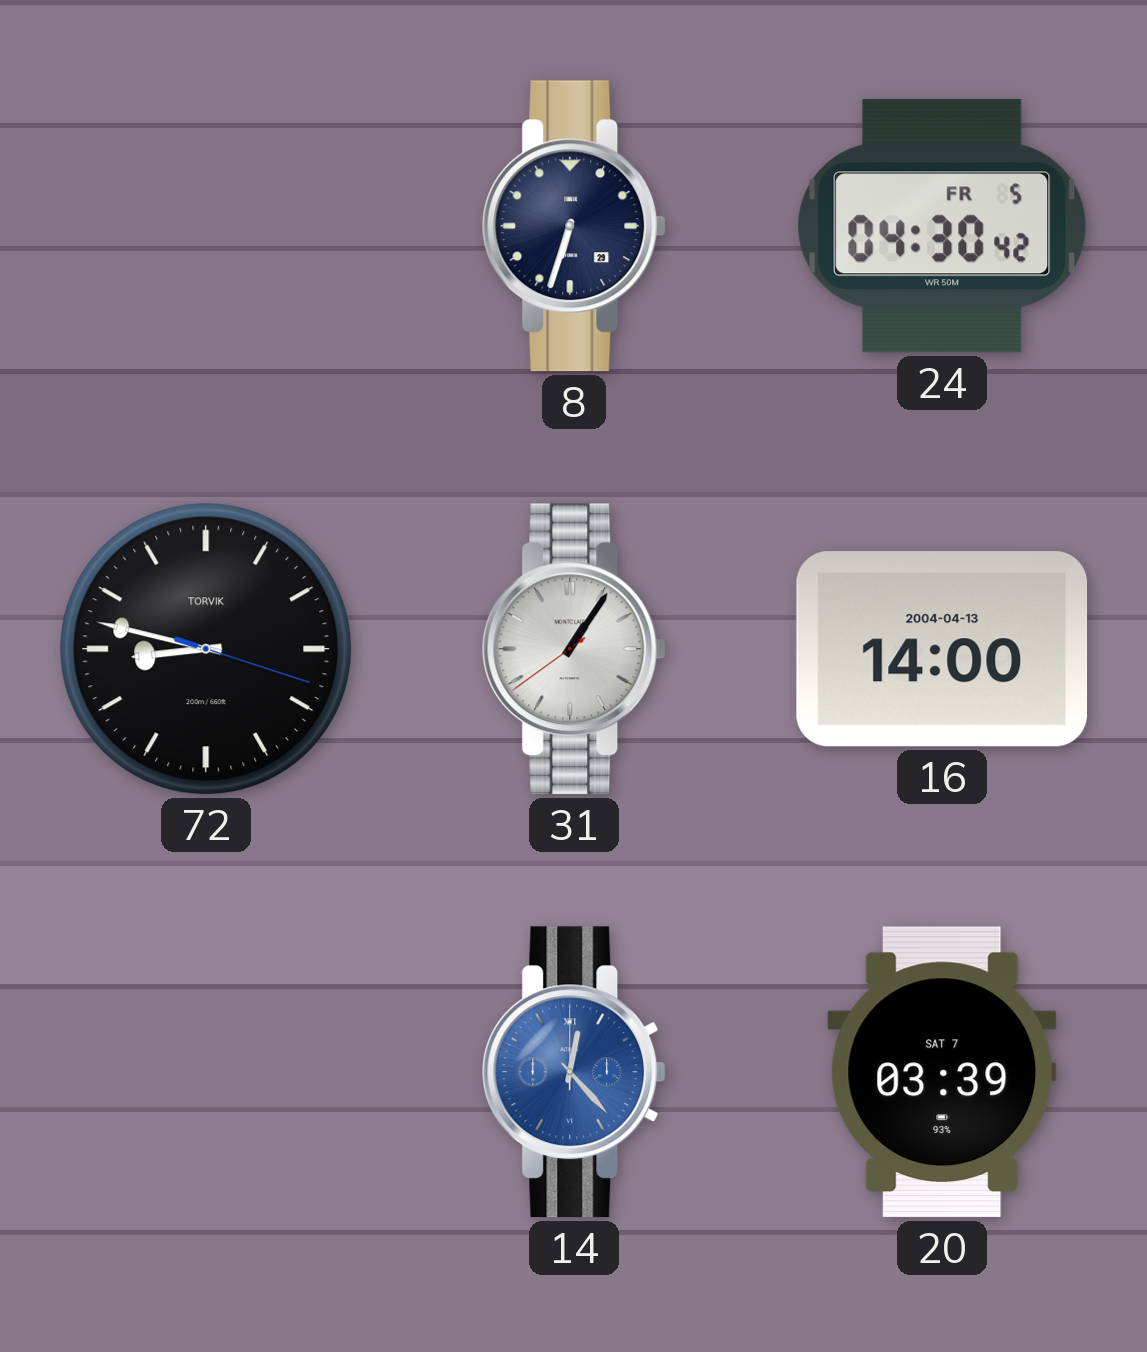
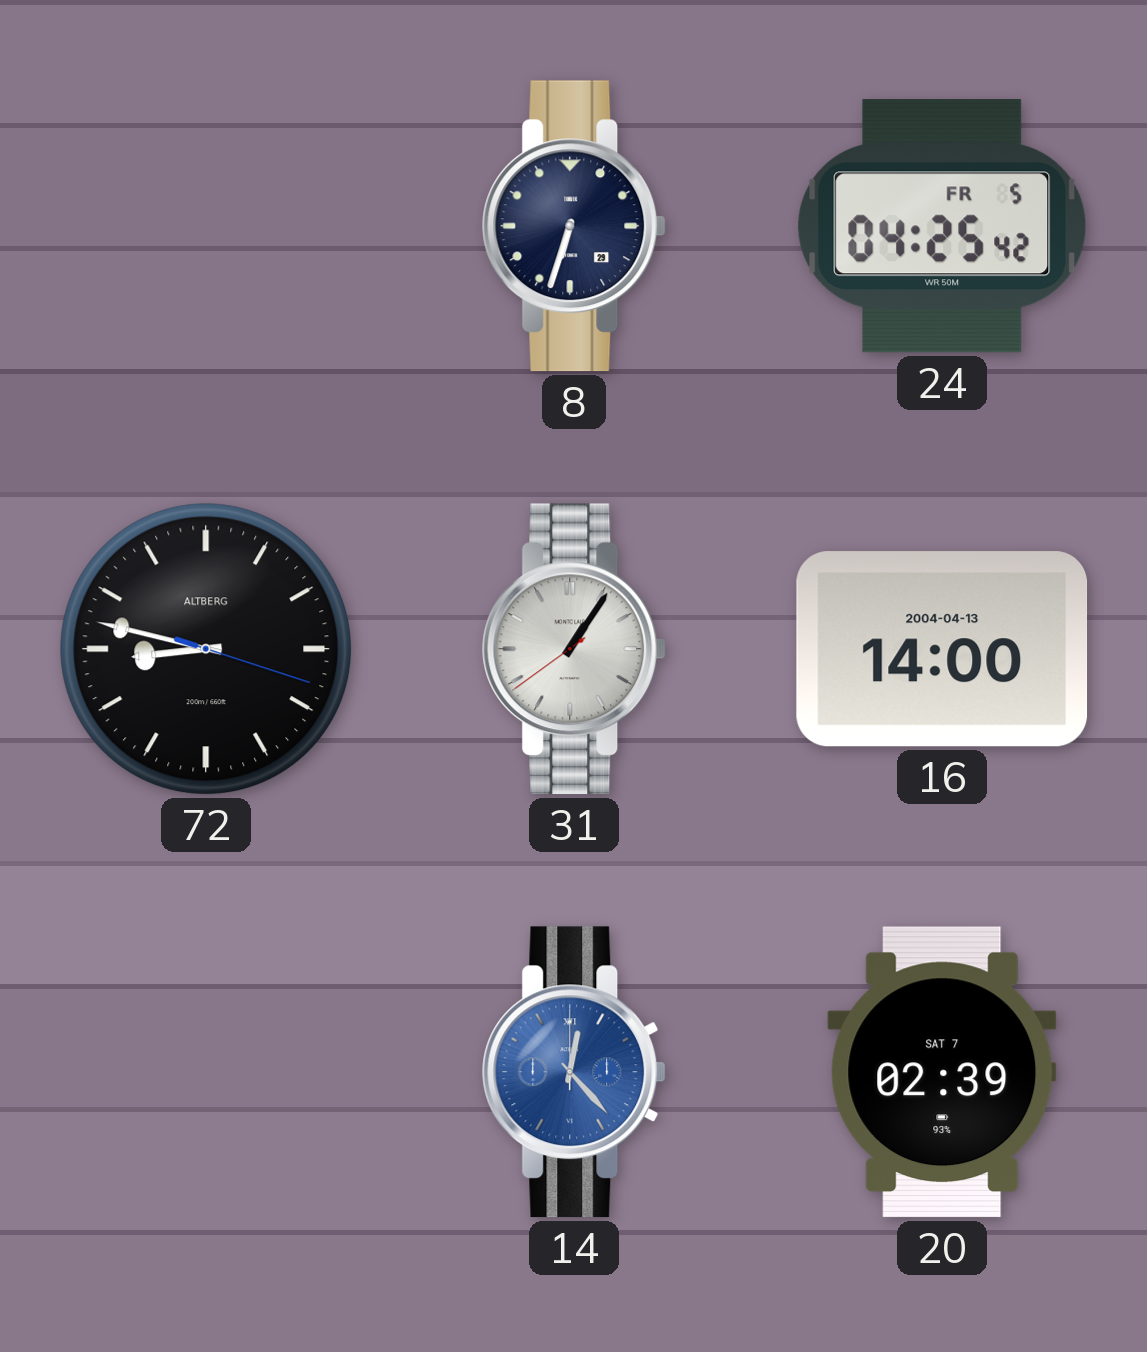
24: 04:30 -> 04:25
72 brand: TORVIK -> ALTBERG
20: 03:39 -> 02:39
